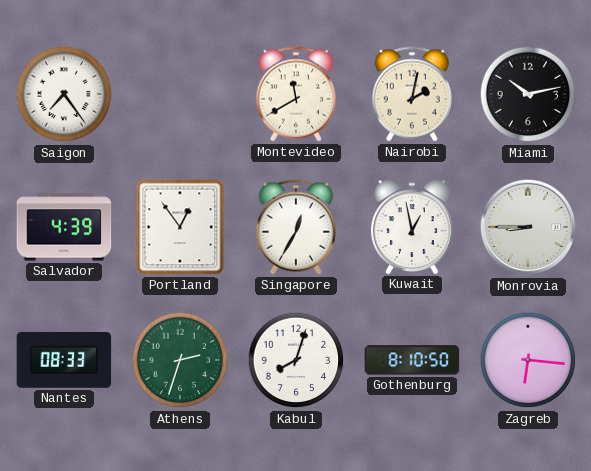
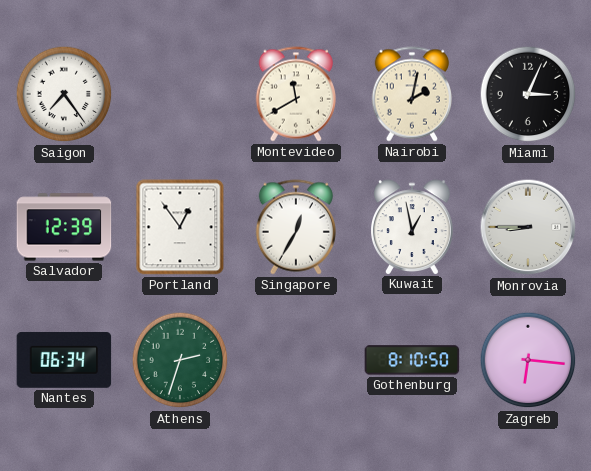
Miami: 10:13 -> 3:04
Salvador: 4:39 -> 12:39
Nantes: 08:33 -> 06:34
Kabul: 8:03 -> none
